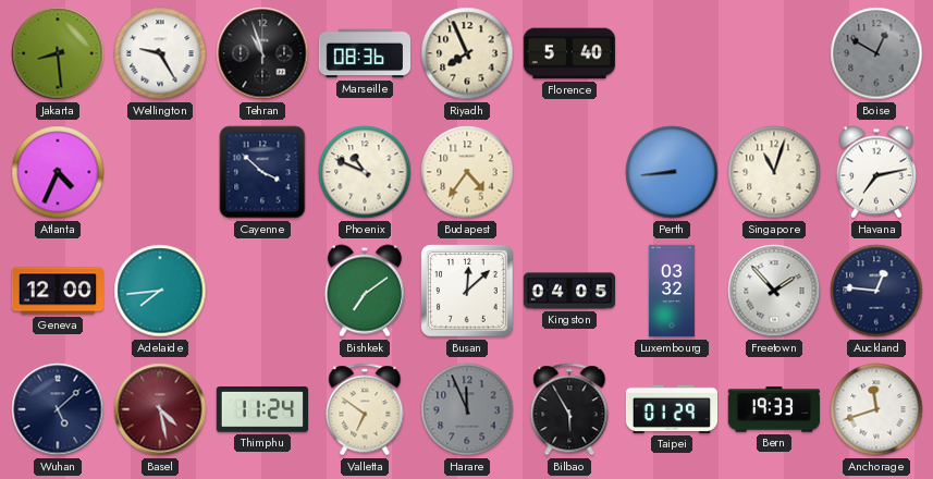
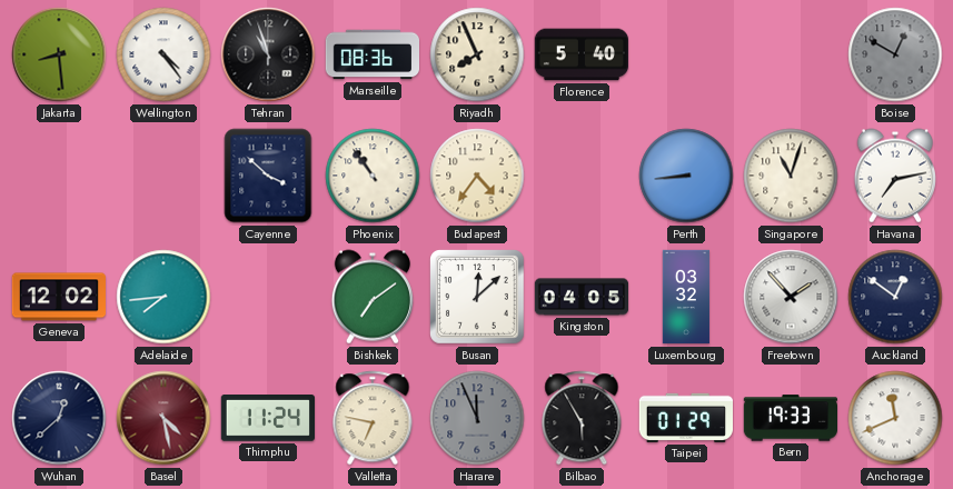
Wellington: 9:25 -> 4:24
Atlanta: 4:34 -> none
Phoenix: 10:49 -> 10:54
Geneva: 12:00 -> 12:02
Auckland: 12:46 -> 12:51
Wuhan: 5:08 -> 12:38
Valletta: 6:51 -> 6:47
Anchorage: 11:42 -> 11:41
